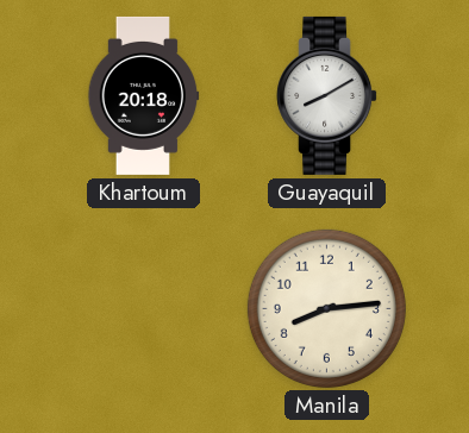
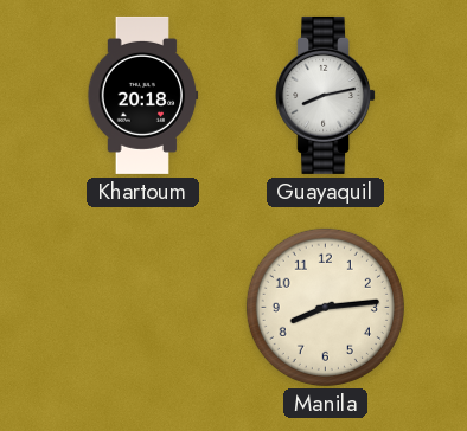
Guayaquil: 8:10 -> 8:13
